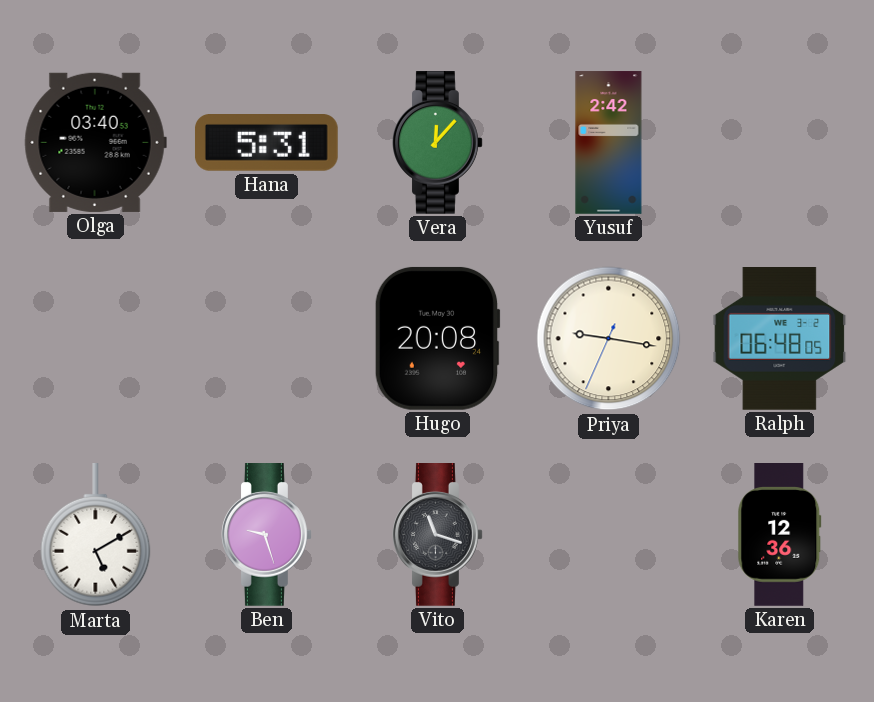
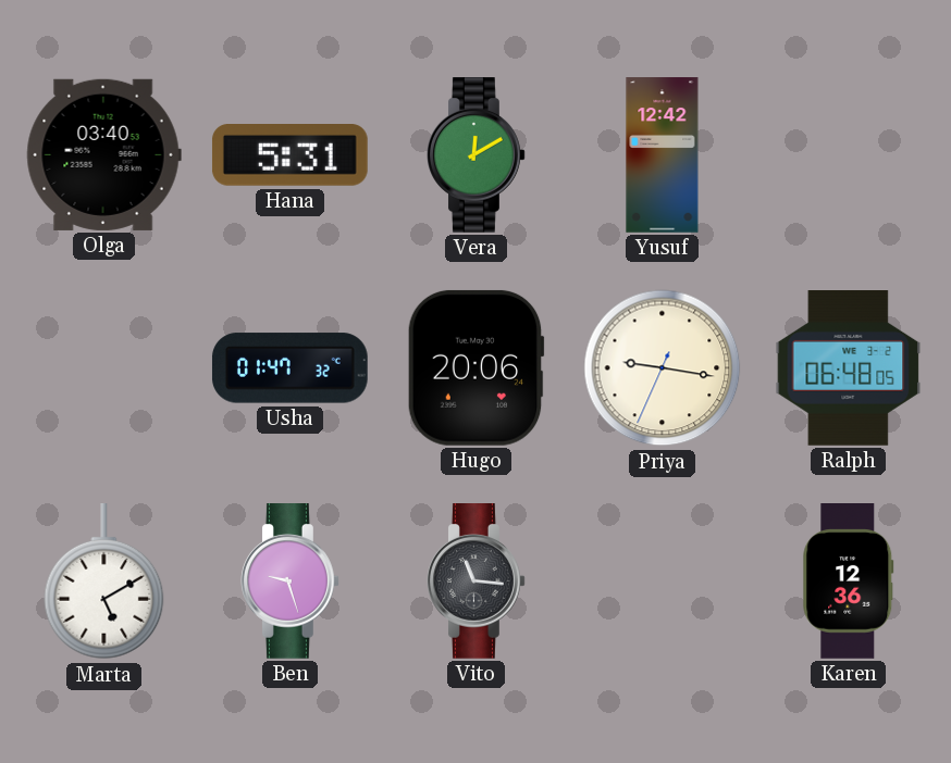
Vera: 12:07 -> 12:10
Yusuf: 2:42 -> 12:42
Usha: none -> 01:47
Hugo: 20:08 -> 20:06
Vito: 11:18 -> 11:16
